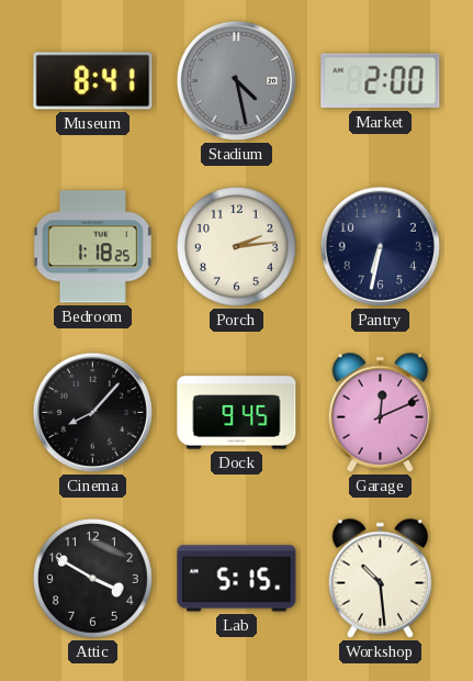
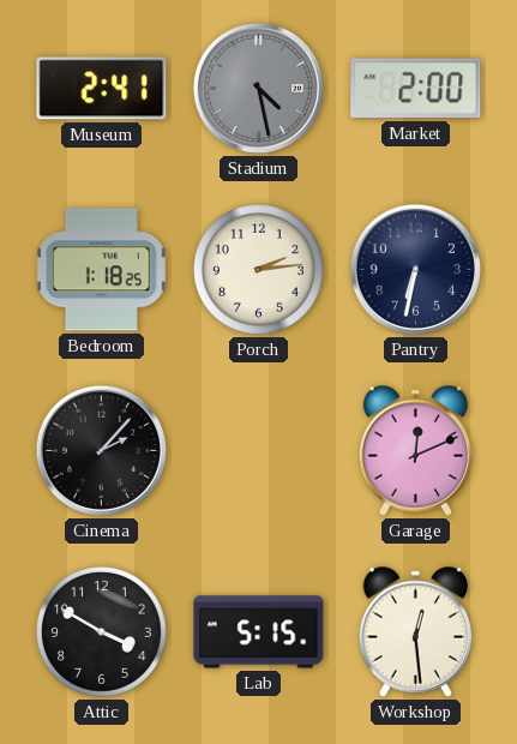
Museum: 8:41 -> 2:41
Cinema: 8:07 -> 2:07
Dock: 9:45 -> none
Workshop: 10:29 -> 12:29
